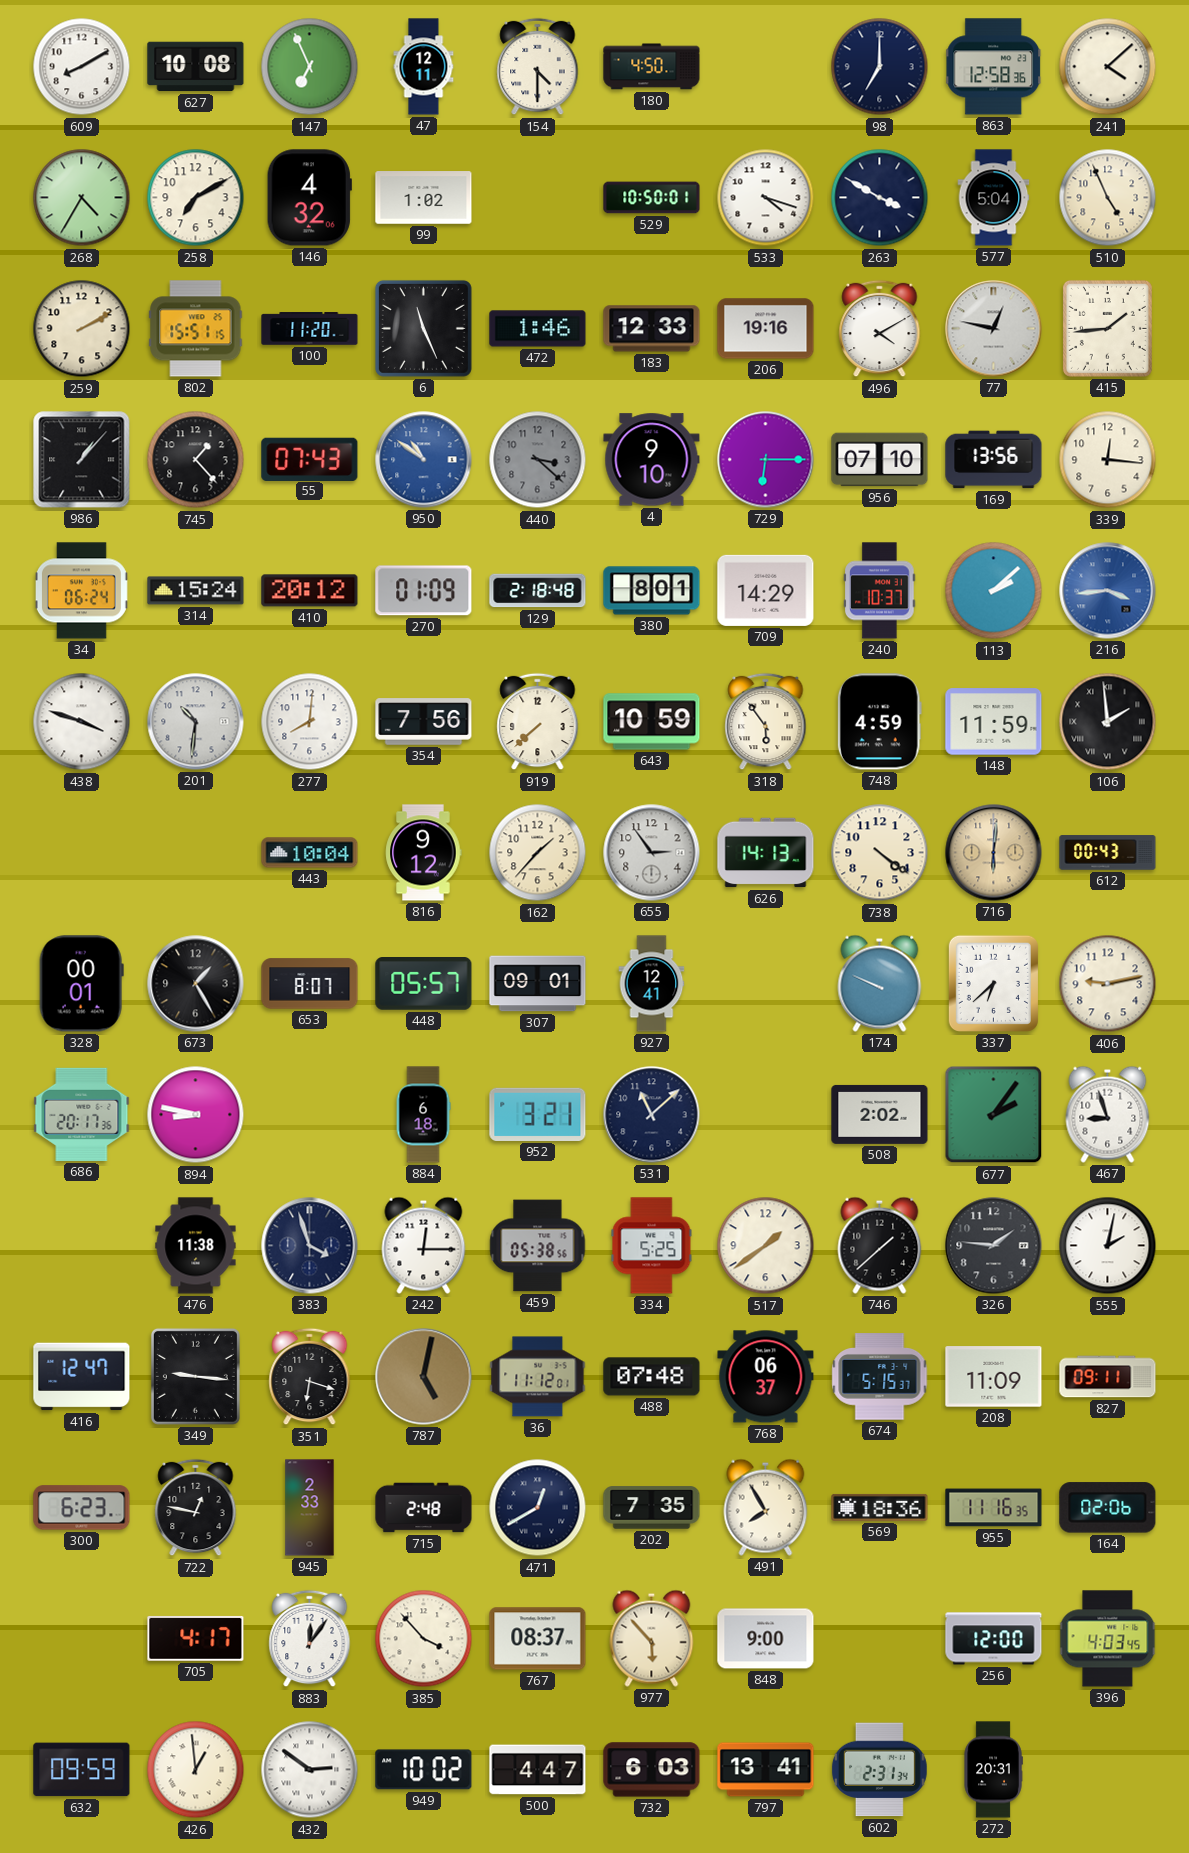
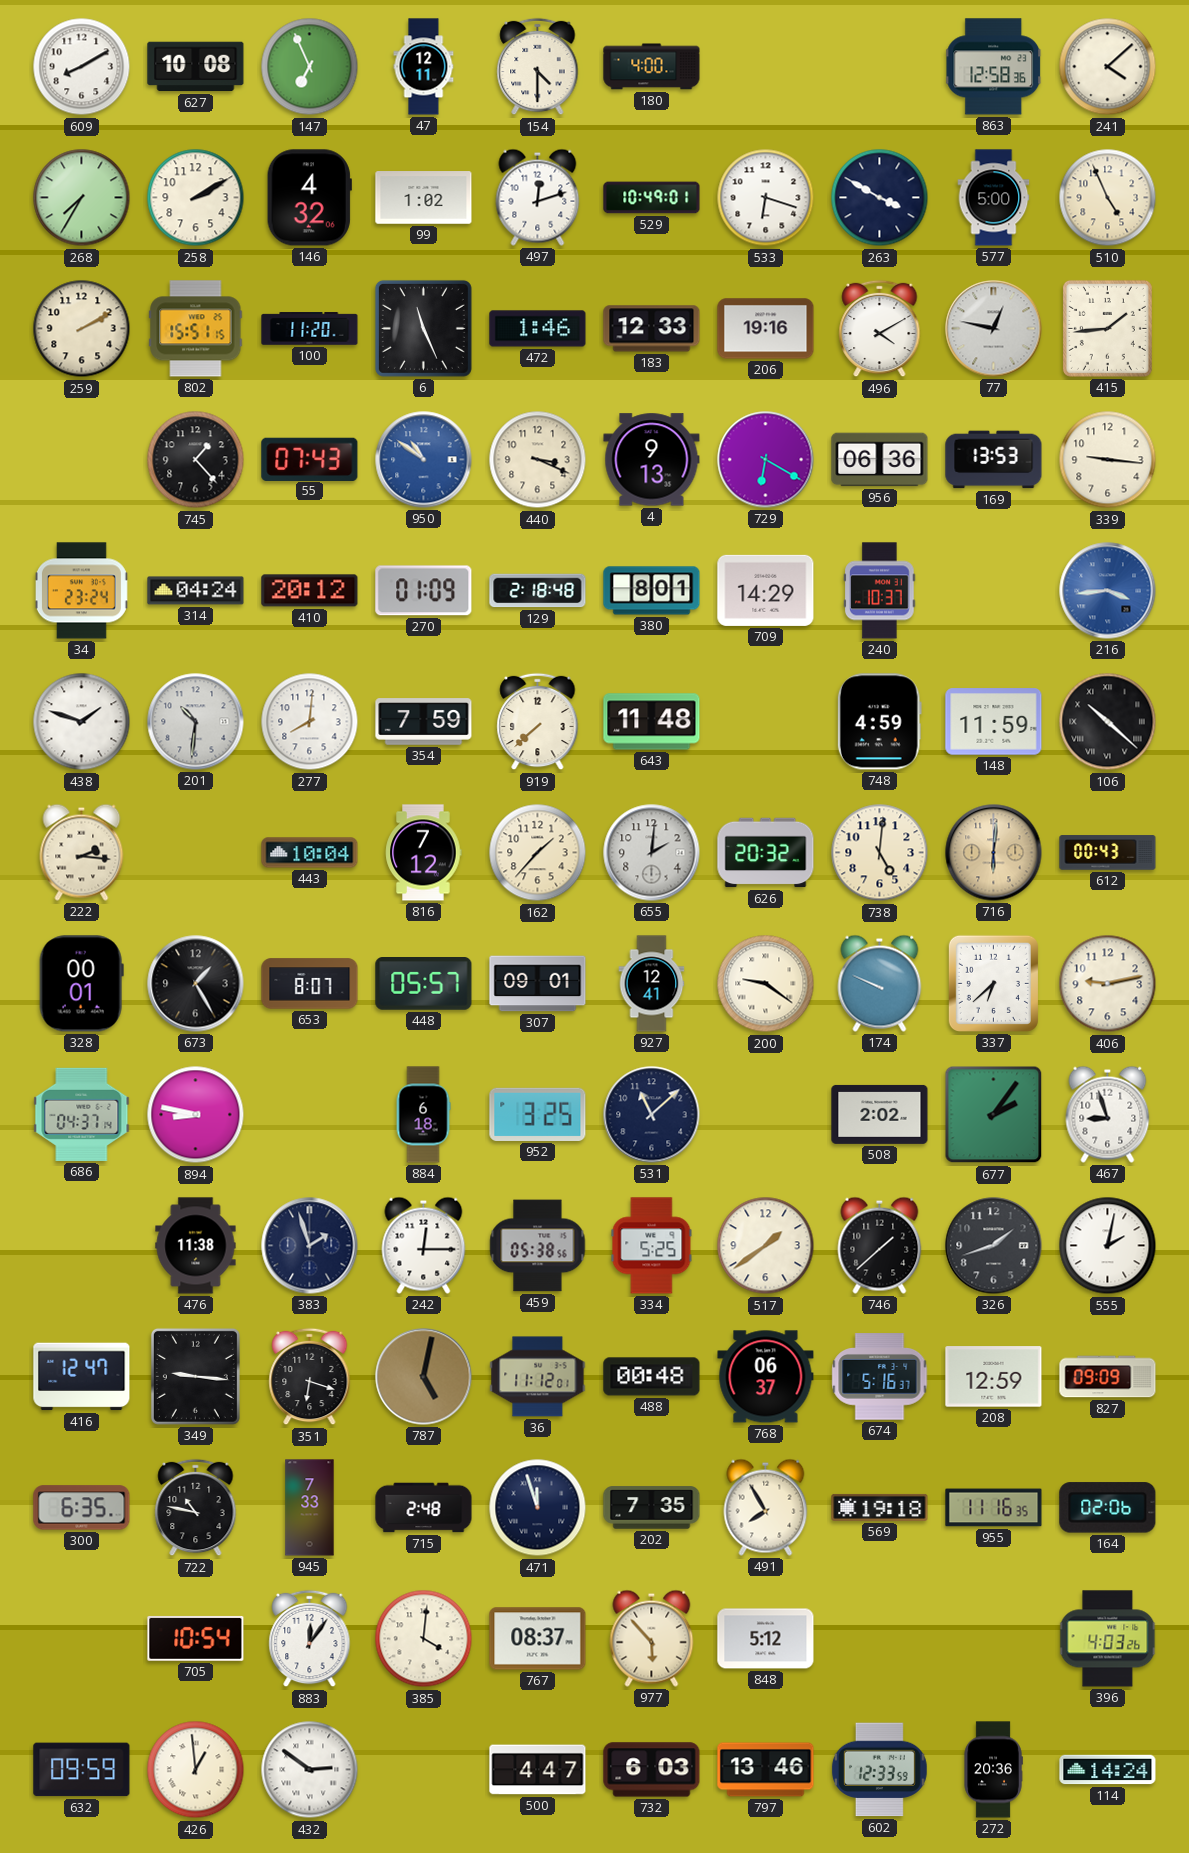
180: 4:50 -> 4:00
98: 7:00 -> none
268: 4:35 -> 7:35
258: 7:10 -> 2:10
497: none -> 12:12
529: 10:50 -> 10:49
533: 4:18 -> 6:18
577: 5:04 -> 5:00
986: 1:07 -> none
440: 3:22 -> 3:19
440 dial: grey -> cream
4: 9:10 -> 9:13
729: 6:15 -> 6:20
956: 07:10 -> 06:36
169: 13:56 -> 13:53
339: 12:16 -> 9:16
34: 06:24 -> 23:24
314: 15:24 -> 04:24
113: 2:08 -> none
438: 3:48 -> 1:48
354: 7:56 -> 7:59
643: 10:59 -> 11:48
318: 5:54 -> none
106: 1:59 -> 10:22
222: none -> 2:16
816: 9:12 -> 7:12
655: 2:54 -> 2:01
626: 14:13 -> 20:32
738: 4:21 -> 5:01
200: none -> 9:21
686: 20:17 -> 04:37
952: 3:21 -> 3:25
383: 3:57 -> 1:57
326: 1:46 -> 1:42
488: 07:48 -> 00:48
674: 5:15 -> 5:16
208: 11:09 -> 12:59
827: 09:11 -> 09:09
300: 6:23 -> 6:35
722: 12:47 -> 10:47
945: 2:33 -> 7:33
471: 12:40 -> 11:57
569: 18:36 -> 19:18
705: 4:17 -> 10:54
385: 3:53 -> 4:01
848: 9:00 -> 5:12
256: 12:00 -> none
396: 4:03:45 -> 4:03:26
949: 10:02 -> none
797: 13:41 -> 13:46
602: 2:31 -> 12:33
272: 20:31 -> 20:36
114: none -> 14:24
